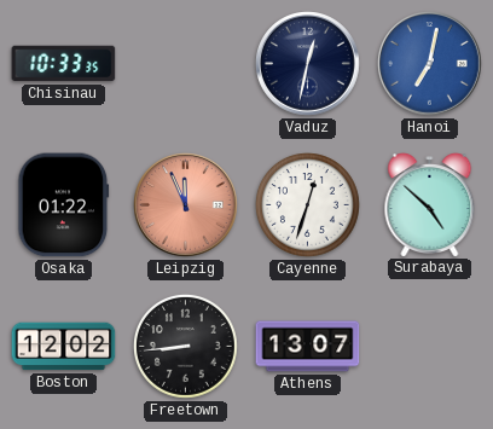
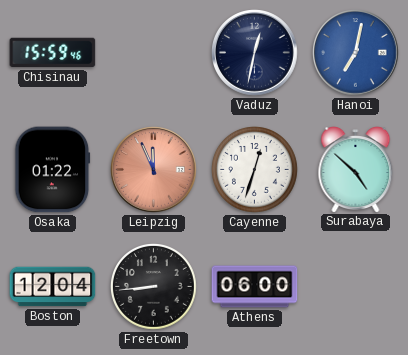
Chisinau: 10:33 -> 15:59
Boston: 12:02 -> 12:04
Athens: 13:07 -> 06:00
